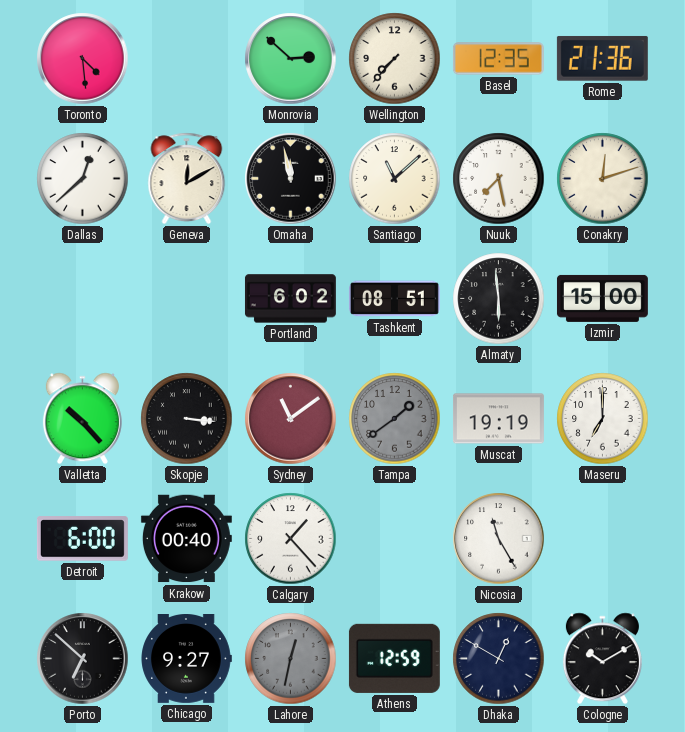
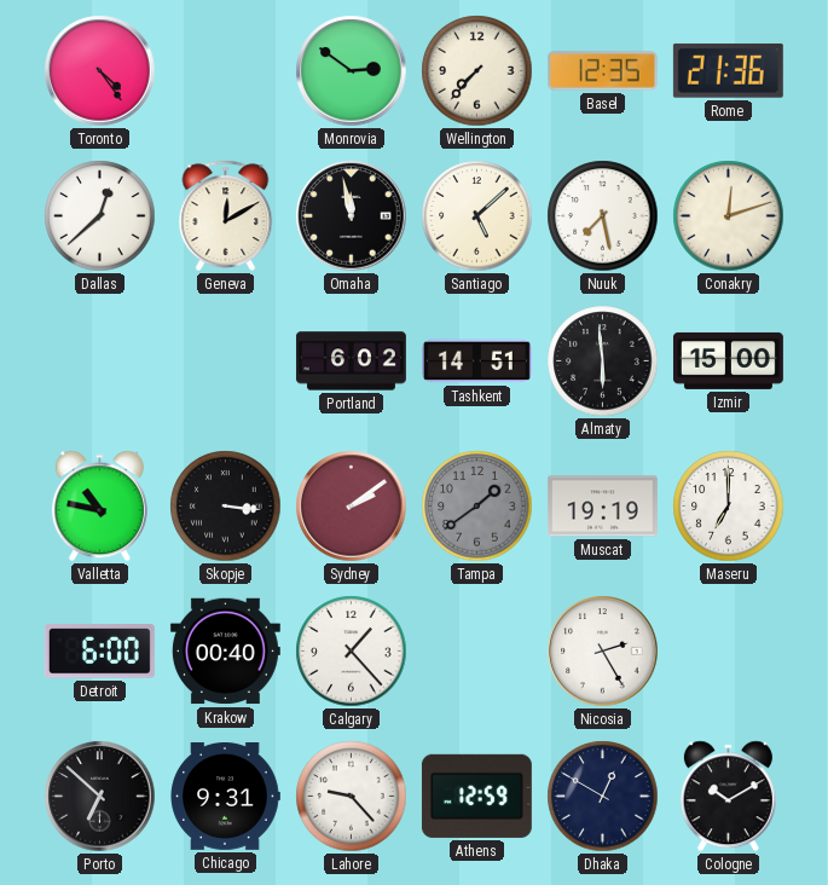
Toronto: 4:29 -> 4:24
Monrovia: 2:52 -> 2:51
Santiago: 11:08 -> 5:08
Tashkent: 08:51 -> 14:51
Valletta: 10:23 -> 10:47
Sydney: 11:09 -> 2:09
Nicosia: 11:25 -> 2:25
Chicago: 9:27 -> 9:31
Lahore: 12:32 -> 9:23
Lahore dial: grey -> white
